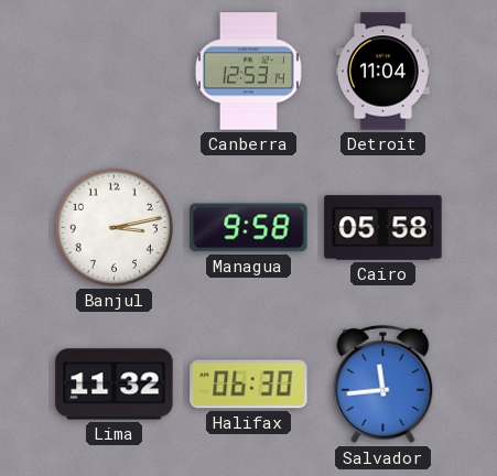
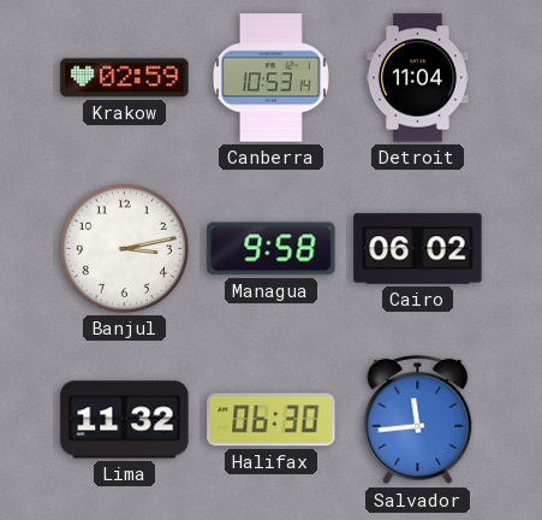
Krakow: none -> 02:59
Canberra: 12:53 -> 10:53
Cairo: 05:58 -> 06:02
